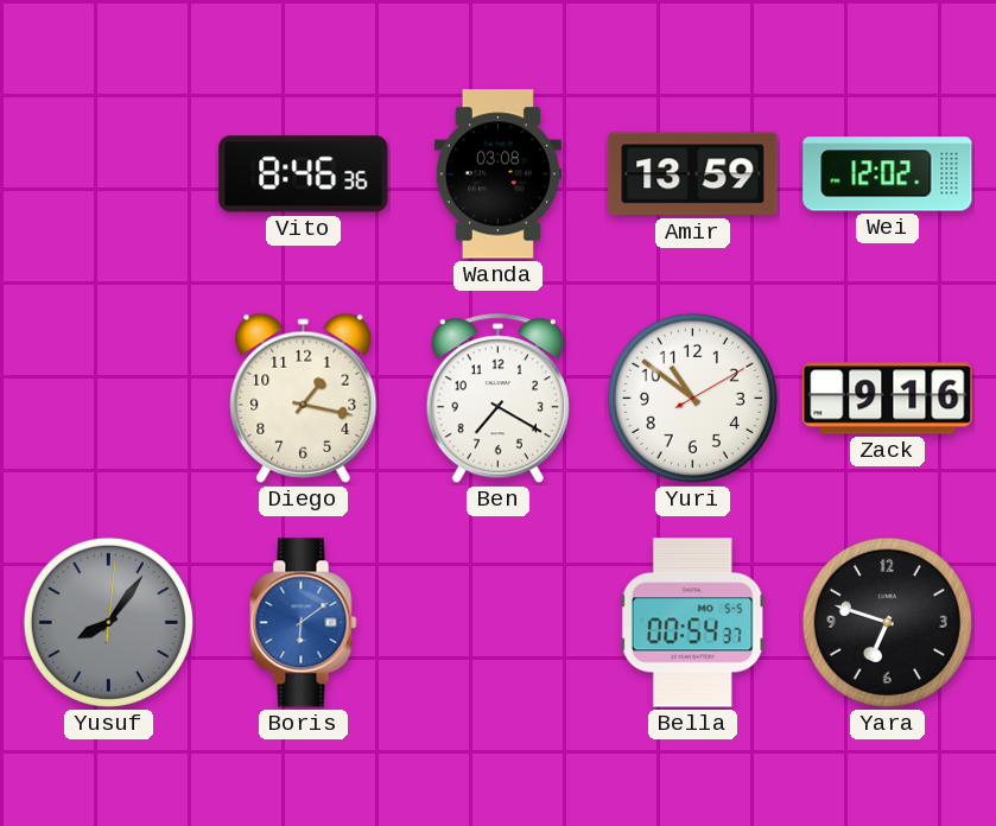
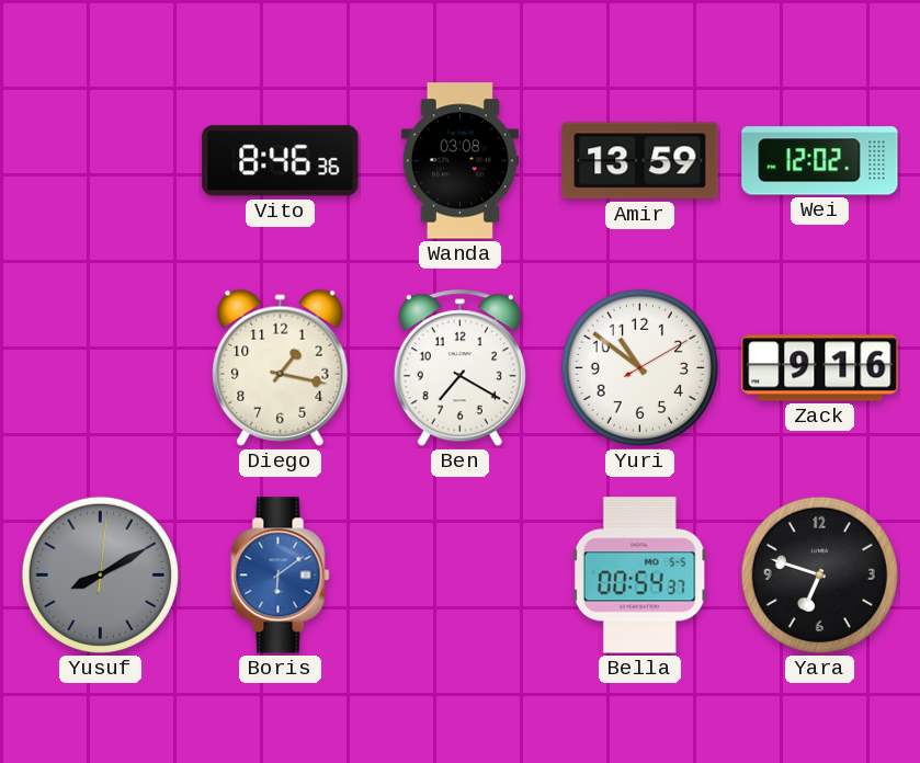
Yusuf: 8:06 -> 8:10
